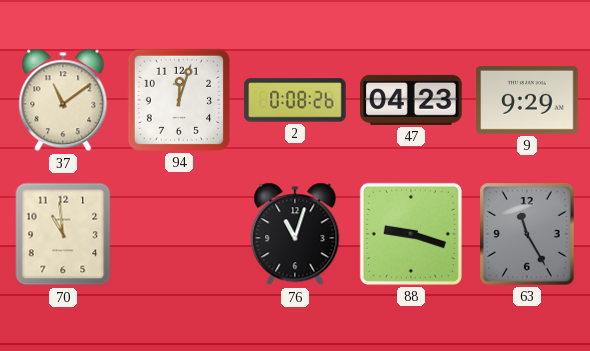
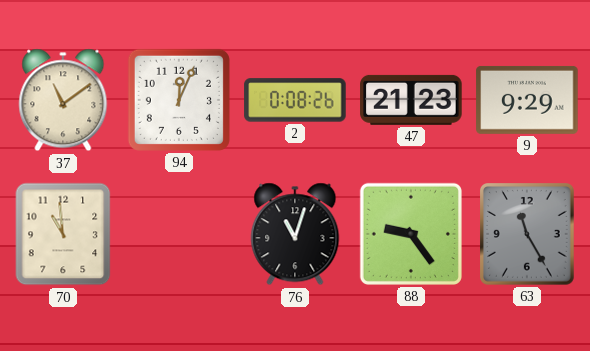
94: 12:03 -> 12:04
47: 04:23 -> 21:23
88: 9:18 -> 9:24
